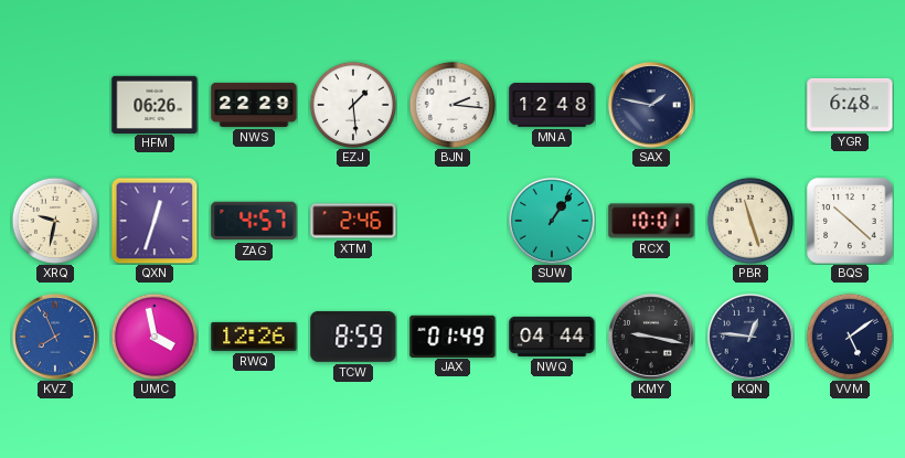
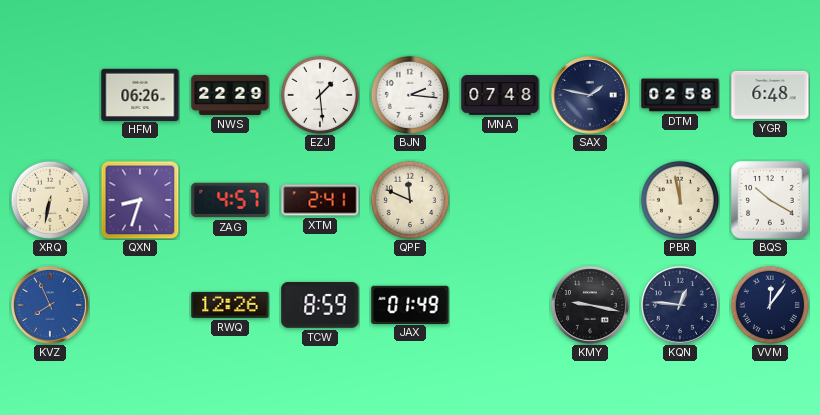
MNA: 12:48 -> 07:48
DTM: none -> 02:58
XRQ: 9:32 -> 6:32
QXN: 12:33 -> 8:33
XTM: 2:46 -> 2:41
QPF: none -> 11:49
SUW: 1:06 -> none
RCX: 10:01 -> none
PBR: 11:27 -> 11:58
BQS: 10:22 -> 10:20
UMC: 3:58 -> none
NWQ: 04:44 -> none
VVM: 5:09 -> 12:06
